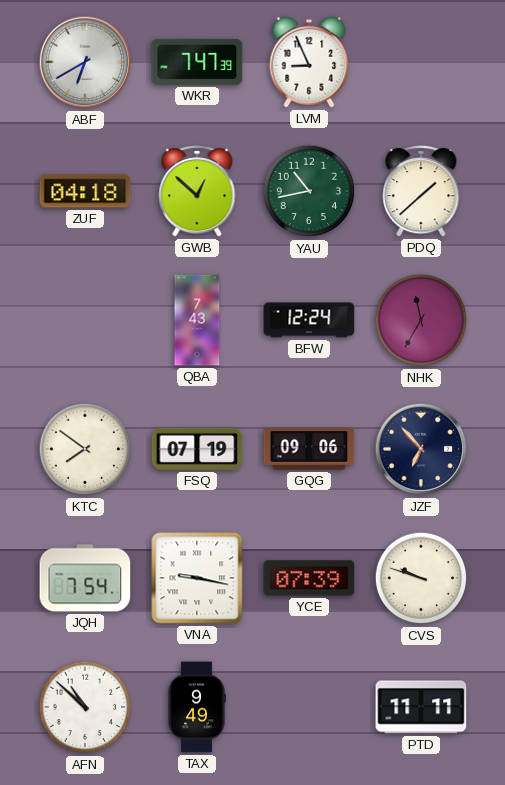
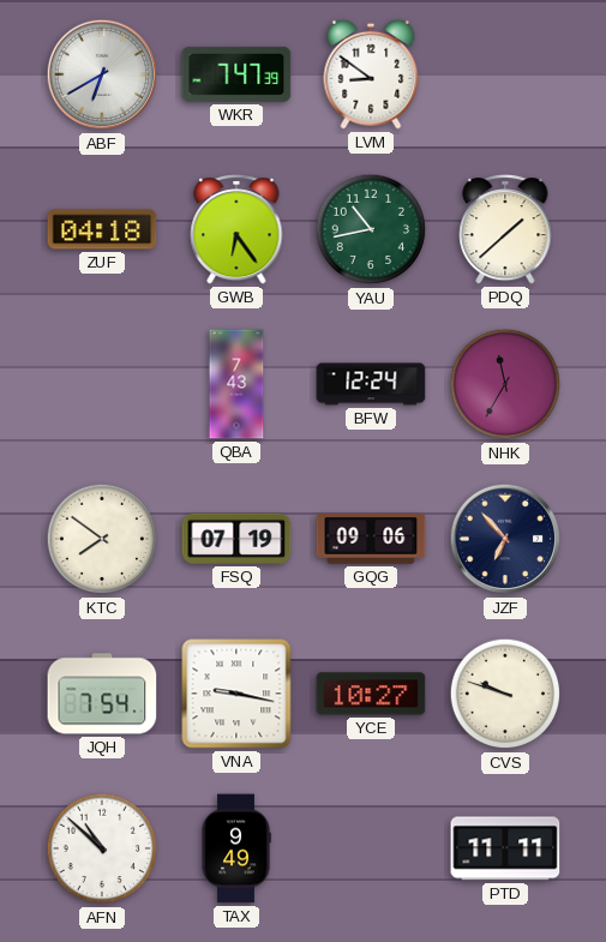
LVM: 8:56 -> 8:51
GWB: 12:52 -> 6:24
YCE: 07:39 -> 10:27
